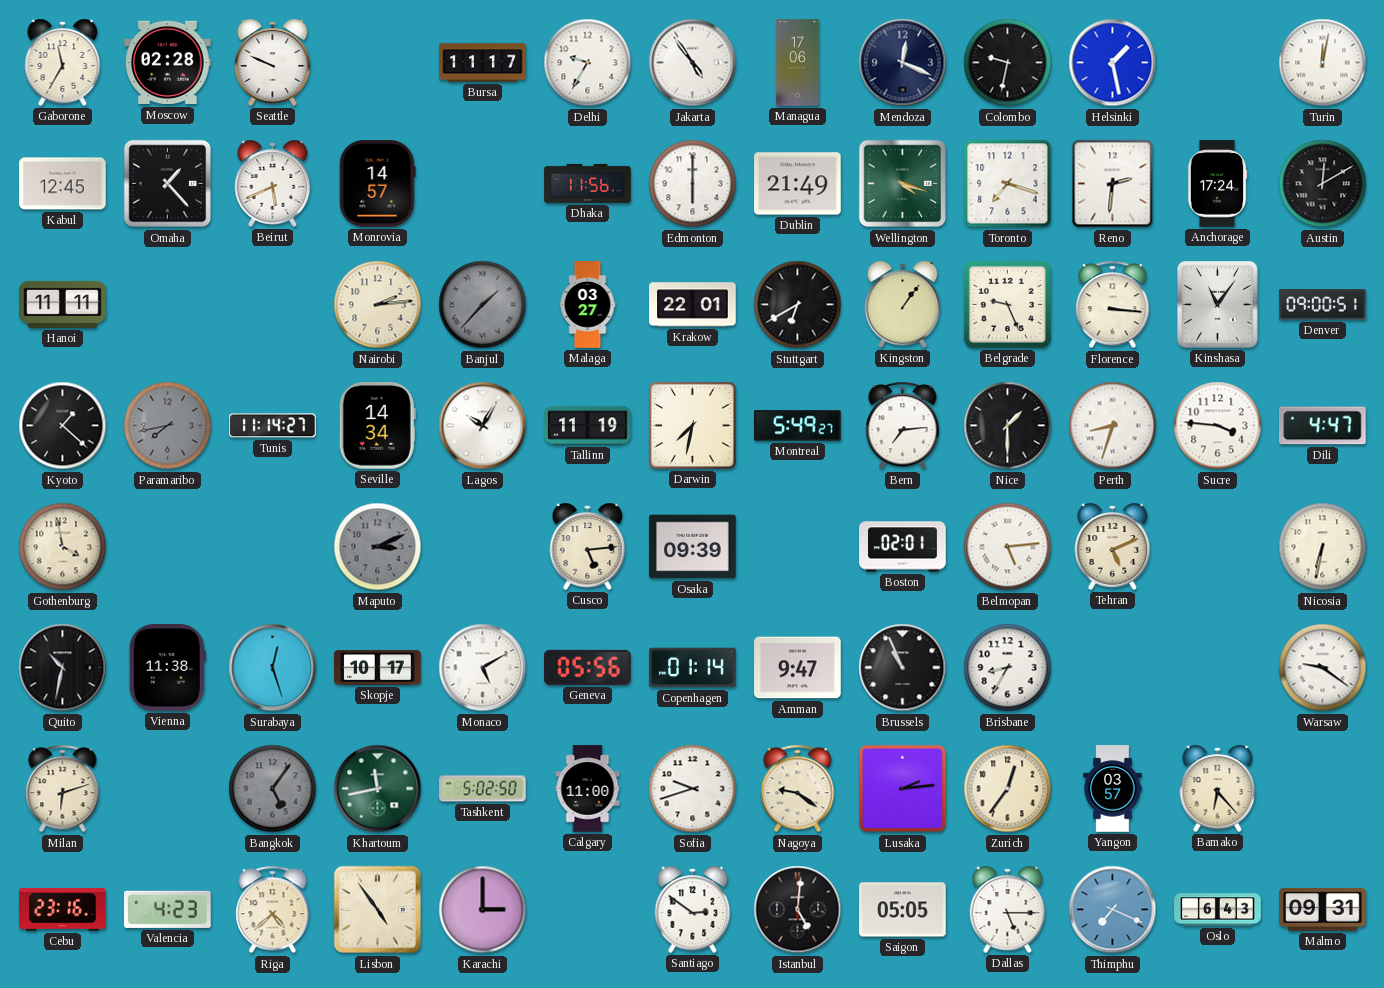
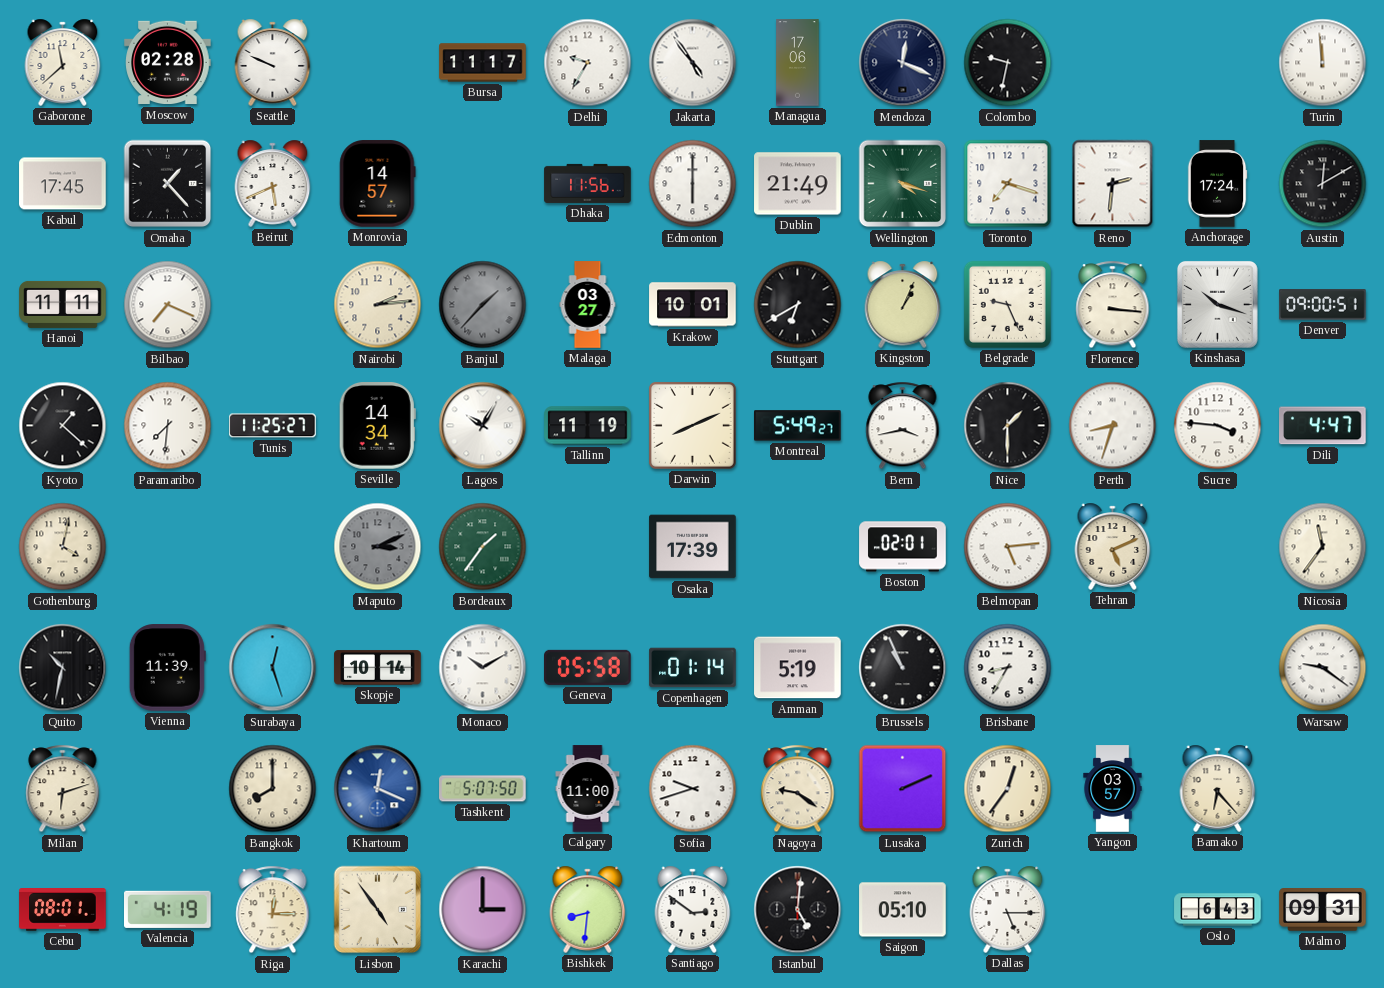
Gaborone: 11:35 -> 11:38
Helsinki: 1:28 -> none
Turin: 12:02 -> 11:59
Kabul: 12:45 -> 17:45
Bilbao: none -> 7:19
Krakow: 22:01 -> 10:01
Kingston: 1:06 -> 1:04
Kinshasa: 11:06 -> 10:18
Paramaribo: 7:43 -> 7:31
Paramaribo dial: grey -> white
Tunis: 11:14 -> 11:25
Darwin: 7:32 -> 8:11
Bern: 7:14 -> 3:43
Gothenburg: 3:58 -> 4:02
Bordeaux: none -> 1:36
Cusco: 5:14 -> none
Osaka: 09:39 -> 17:39
Nicosia: 6:32 -> 11:36
Vienna: 11:38 -> 11:39
Skopje: 10:17 -> 10:14
Monaco: 5:10 -> 10:10
Geneva: 05:56 -> 05:58
Amman: 9:47 -> 5:19
Bangkok: 5:06 -> 8:00
Bangkok dial: grey -> cream
Khartoum: 11:43 -> 12:19
Khartoum dial: green -> blue
Tashkent: 5:02 -> 5:07
Lusaka: 2:14 -> 2:11
Cebu: 23:16 -> 08:01
Valencia: 4:23 -> 4:19
Riga: 4:38 -> 12:15
Bishkek: none -> 8:31
Saigon: 05:05 -> 05:10
Thimphu: 7:19 -> none
